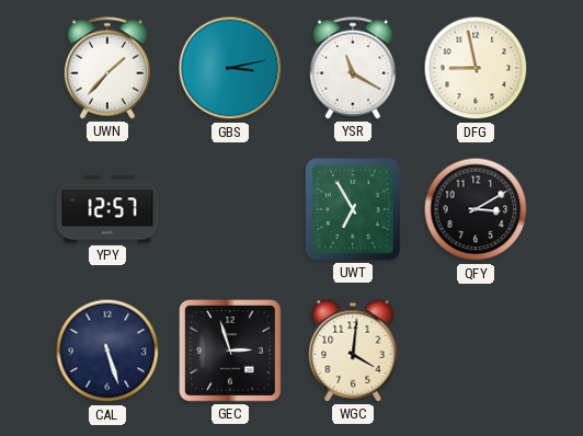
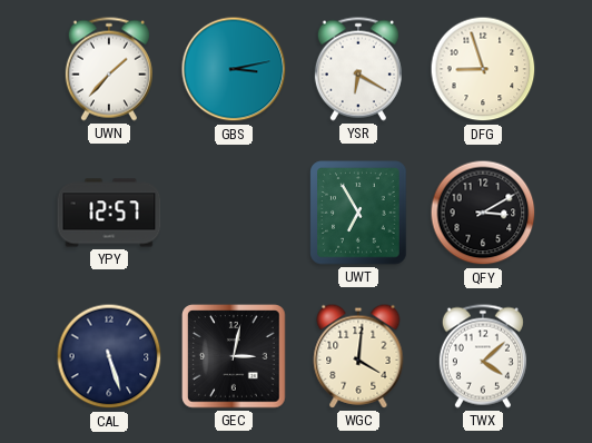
YSR: 11:20 -> 6:20
DFG: 8:58 -> 8:57
GEC: 2:57 -> 3:02
TWX: none -> 4:08
